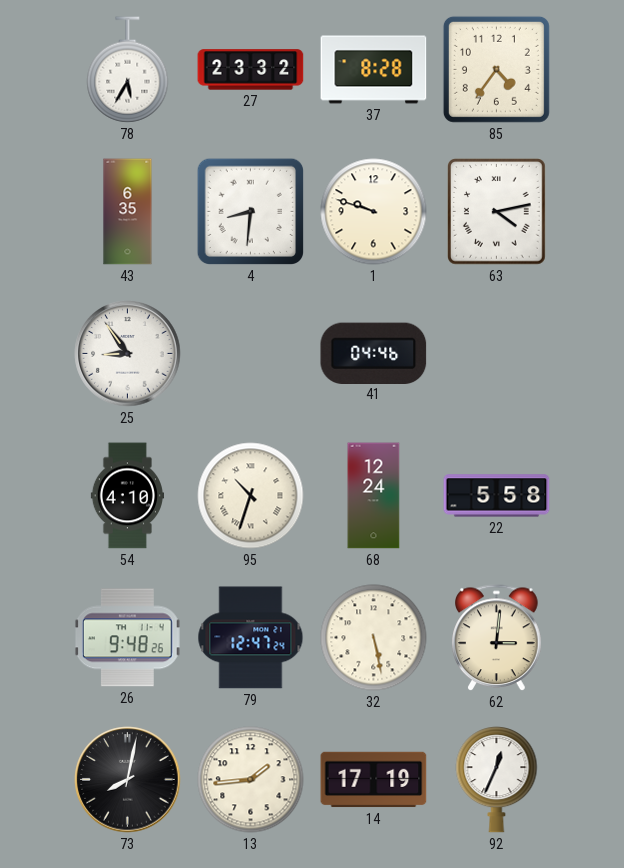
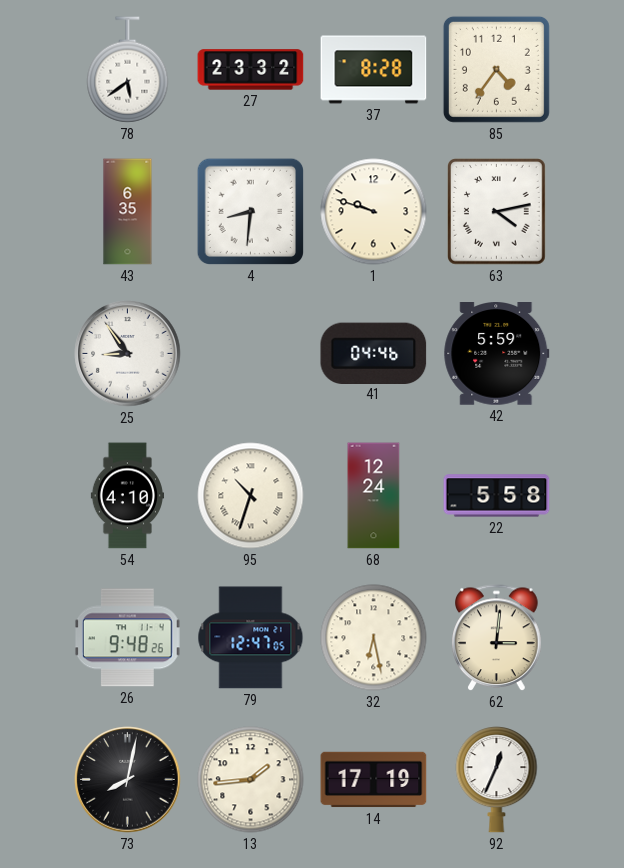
78: 5:35 -> 5:39
42: none -> 5:59
79: 12:47:24 -> 12:47:05
32: 5:28 -> 6:28
